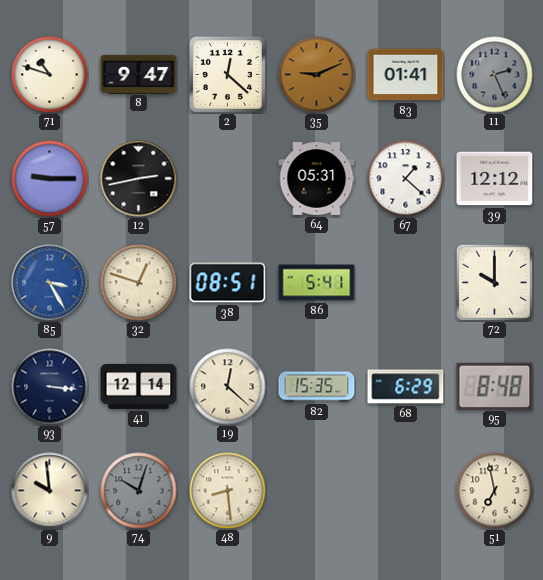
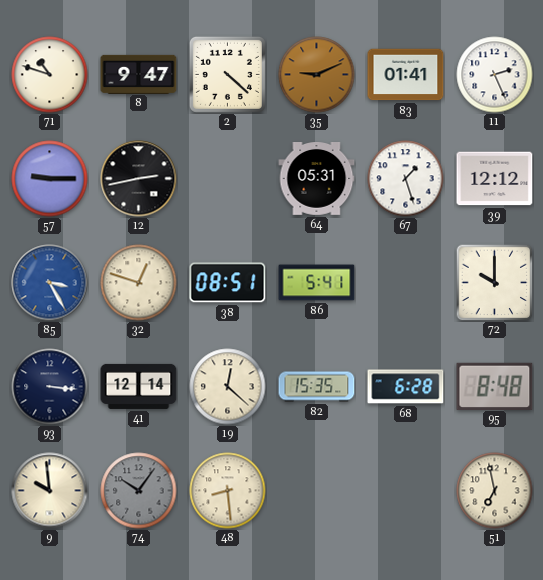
2: 12:22 -> 4:22
11 dial: grey -> white
67: 1:22 -> 1:27
68: 6:29 -> 6:28
74: 10:03 -> 10:06
